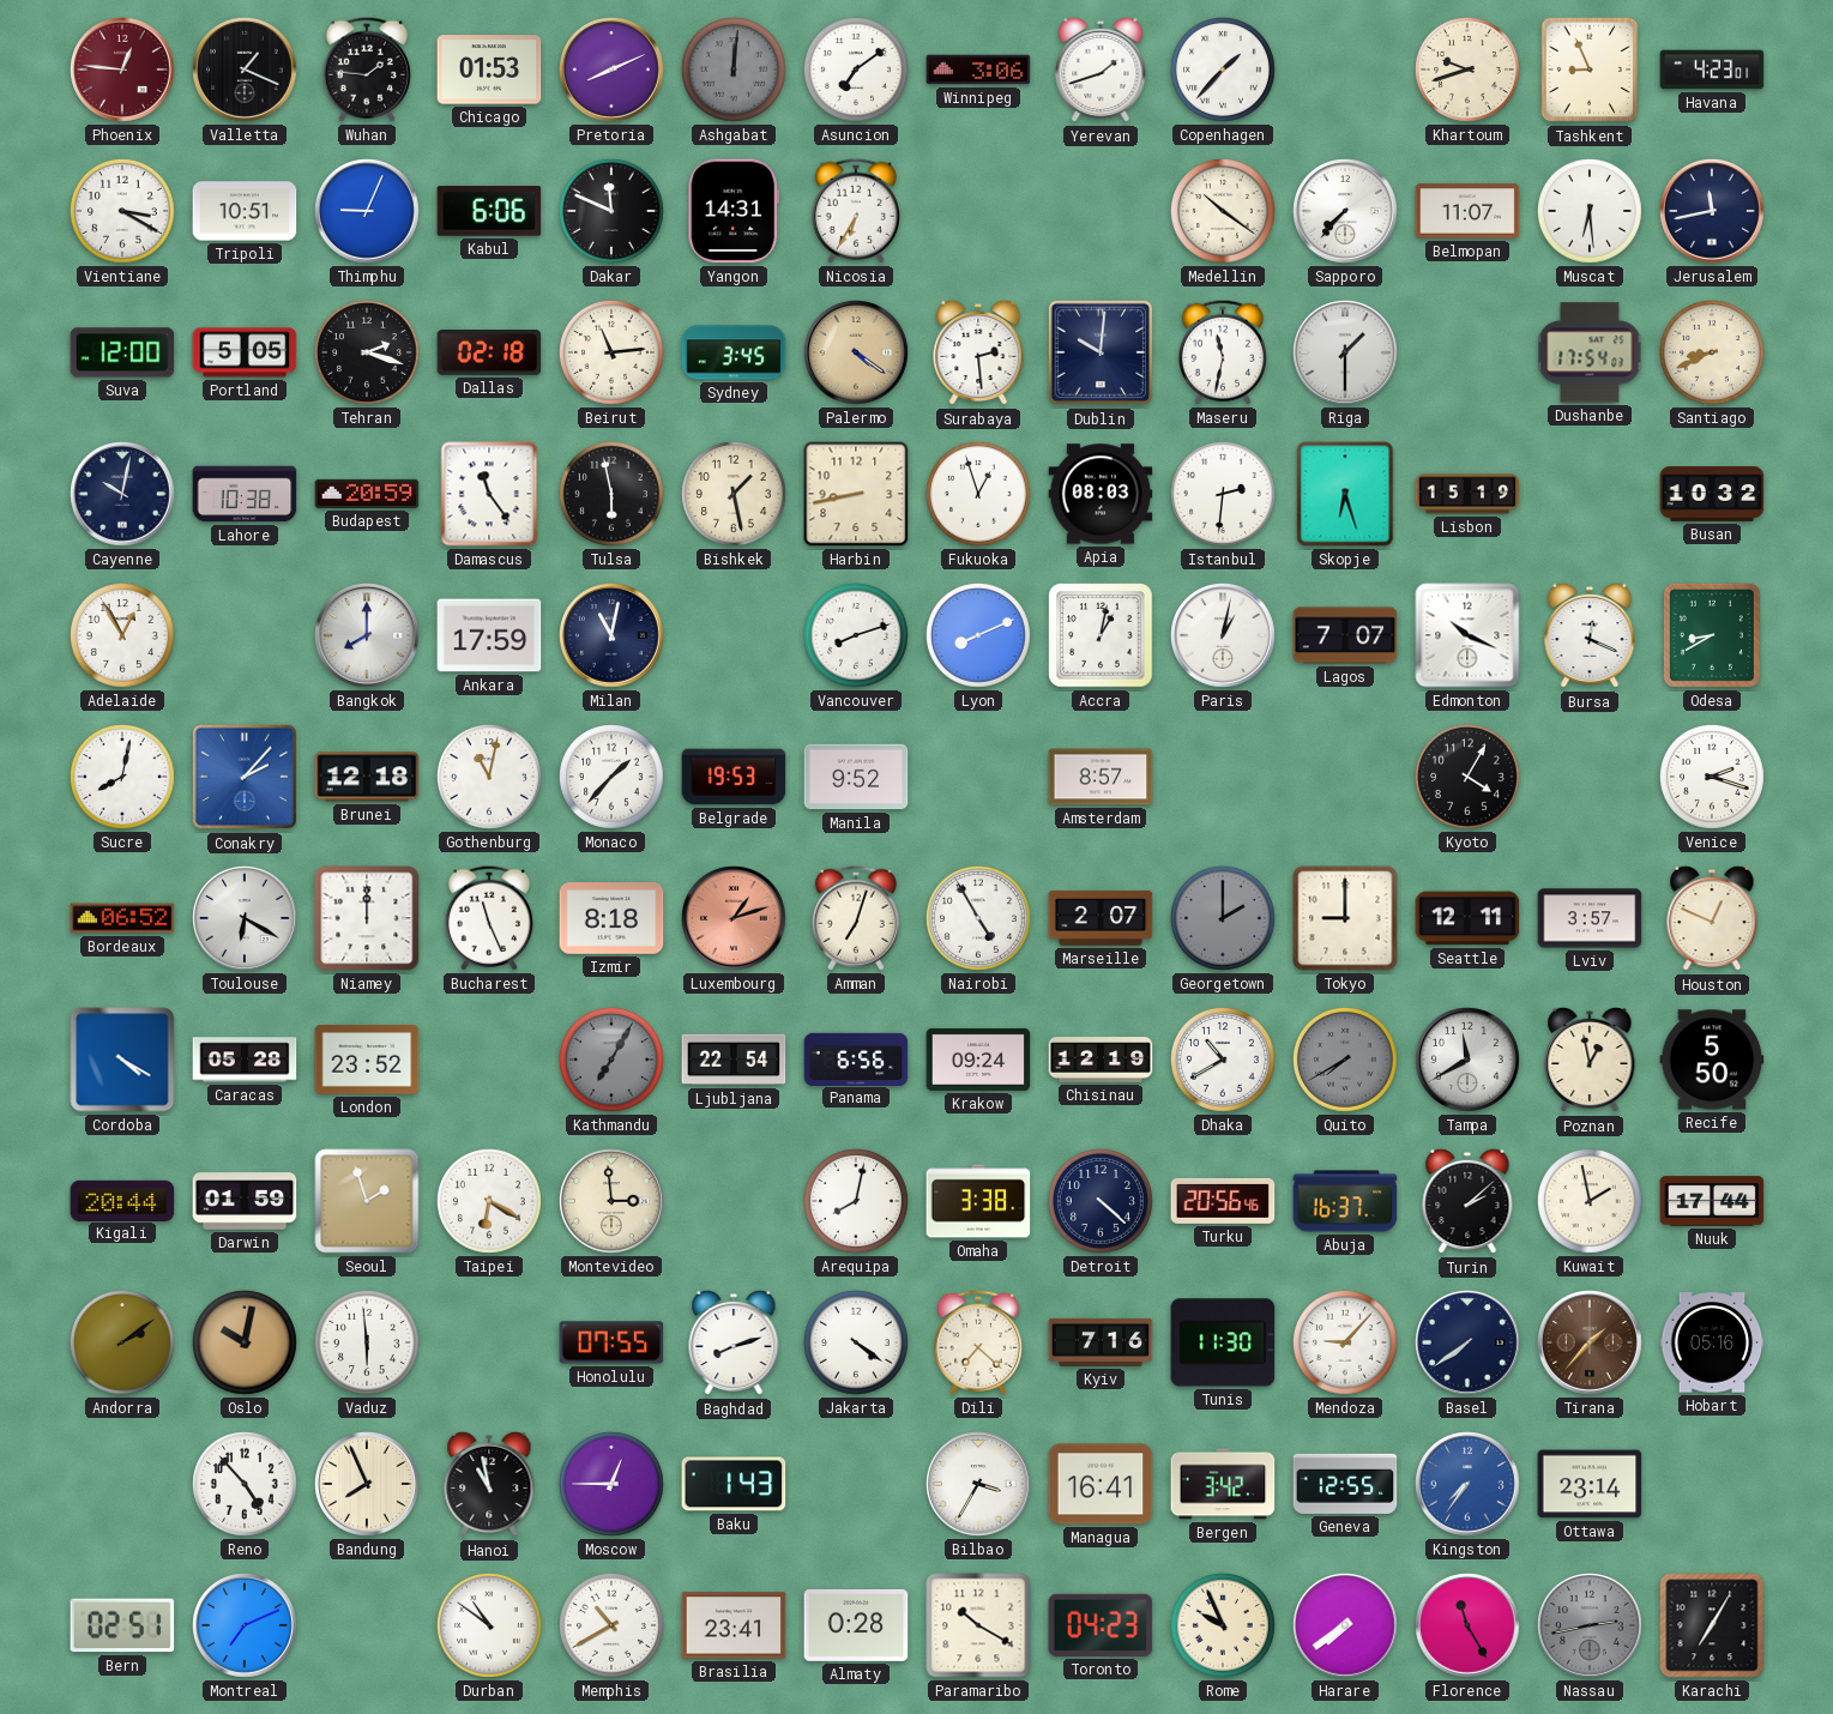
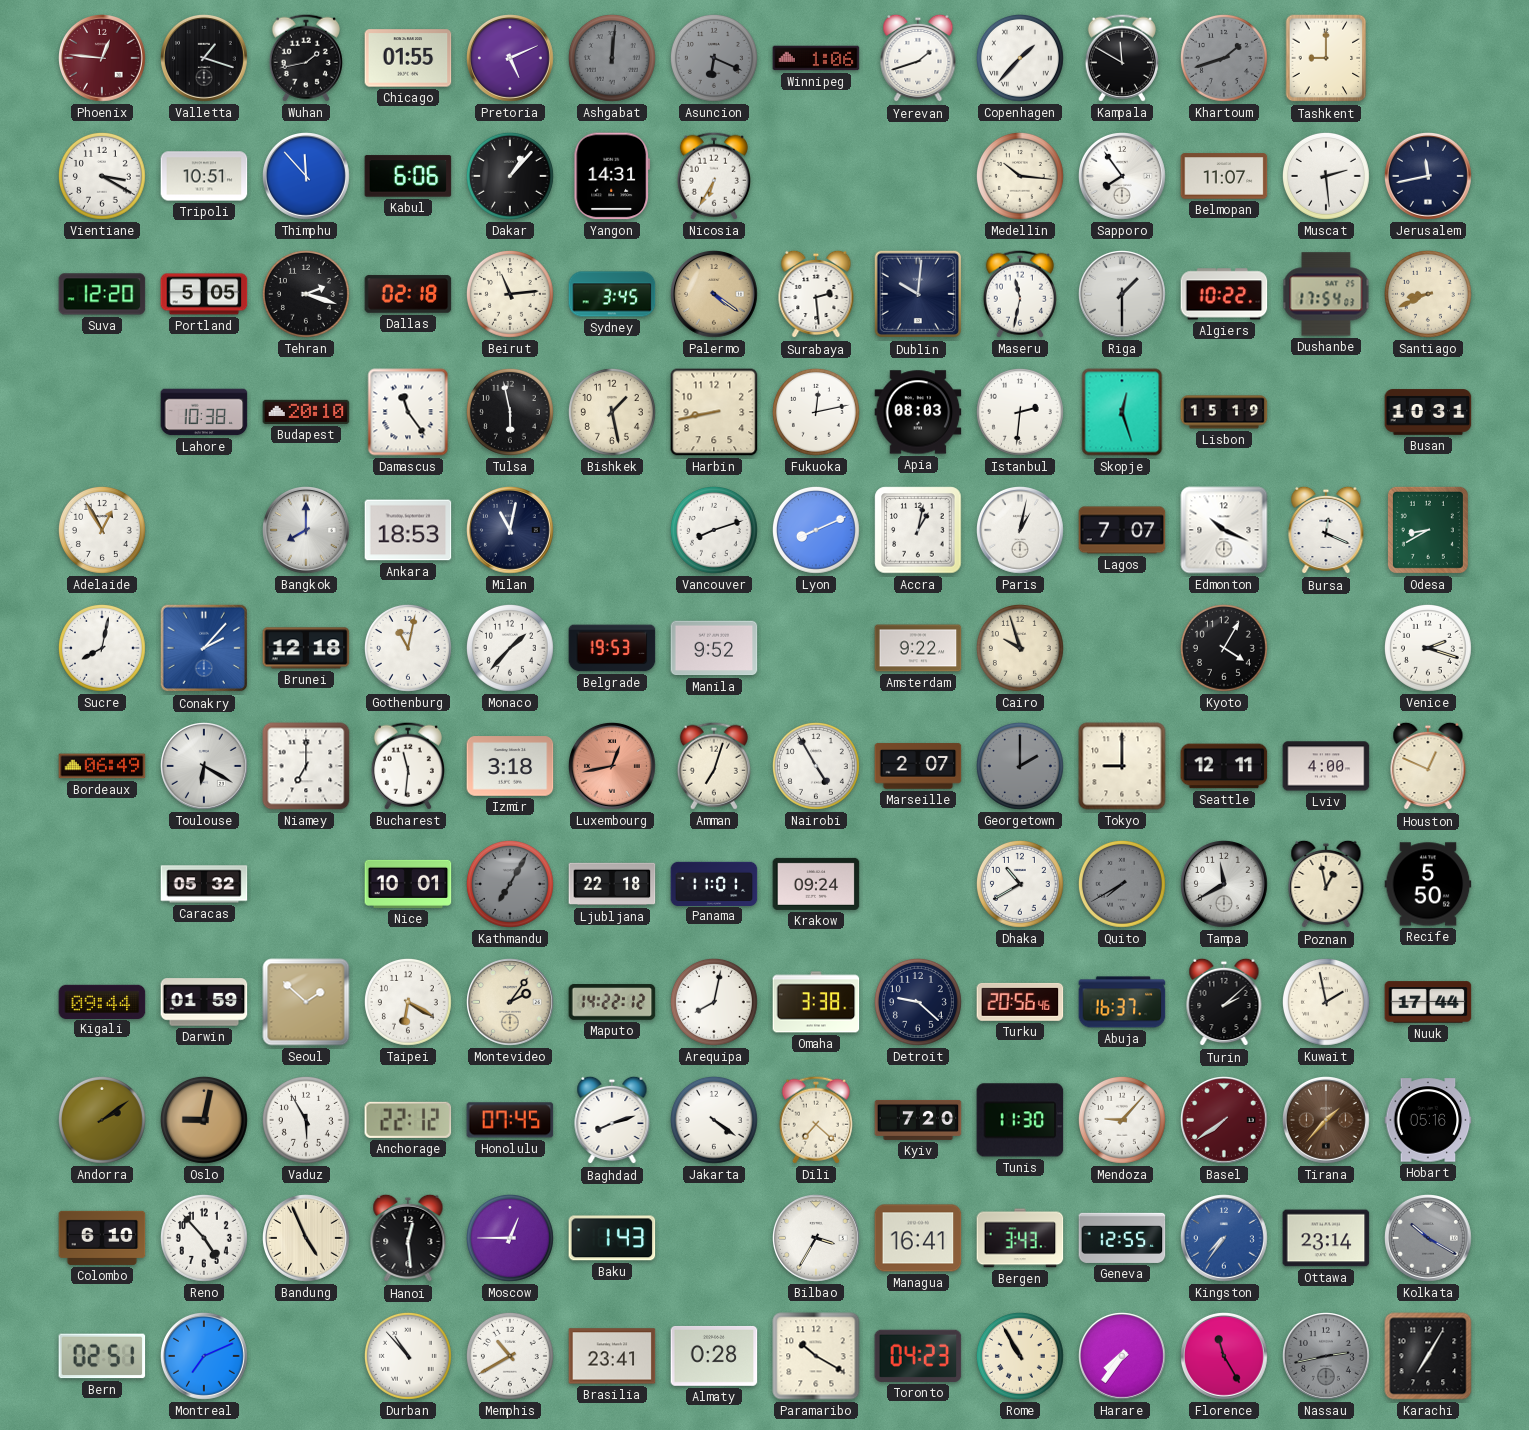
Valletta: 1:19 -> 1:18
Wuhan: 1:46 -> 1:43
Chicago: 01:53 -> 01:55
Pretoria: 8:11 -> 5:11
Asuncion: 7:09 -> 6:19
Asuncion dial: white -> grey
Winnipeg: 3:06 -> 1:06
Kampala: none -> 11:50
Khartoum: 9:42 -> 1:42
Khartoum dial: cream -> grey
Tashkent: 8:56 -> 9:00
Havana: 4:23 -> none
Thimphu: 9:04 -> 11:53
Dakar: 11:49 -> 1:07
Medellin: 10:21 -> 10:16
Sapporo: 7:37 -> 7:54
Muscat: 6:29 -> 2:29
Suva: 12:00 -> 12:20
Algiers: none -> 10:22
Cayenne: 10:02 -> none
Budapest: 20:59 -> 20:10
Fukuoka: 12:57 -> 12:13
Skopje: 6:27 -> 12:27
Busan: 10:32 -> 10:31
Ankara: 17:59 -> 18:53
Amsterdam: 8:57 -> 9:22
Cairo: none -> 9:57
Bordeaux: 06:52 -> 06:49
Niamey: 12:00 -> 7:00
Bucharest: 11:26 -> 11:31
Izmir: 8:18 -> 3:18
Luxembourg: 1:12 -> 12:43
Lviv: 3:57 -> 4:00
Cordoba: 4:20 -> none
Caracas: 05:28 -> 05:32
London: 23:52 -> none
Nice: none -> 10:01
Ljubljana: 22:54 -> 22:18
Panama: 6:56 -> 11:01
Chisinau: 12:19 -> none
Kigali: 20:44 -> 09:44
Seoul: 1:57 -> 1:52
Montevideo: 2:59 -> 2:06
Maputo: none -> 14:22
Detroit: 4:22 -> 9:22
Oslo: 10:02 -> 9:02
Vaduz: 5:59 -> 5:55
Anchorage: none -> 22:12
Honolulu: 07:55 -> 07:45
Kyiv: 7:16 -> 7:20
Basel dial: navy -> burgundy
Colombo: none -> 6:10
Bandung: 7:56 -> 4:56
Hanoi: 10:58 -> 12:29
Bergen: 3:42 -> 3:43
Kolkata: none -> 10:20
Durban: 10:51 -> 10:53
Rome: 9:56 -> 10:55
Harare: 7:39 -> 7:36
